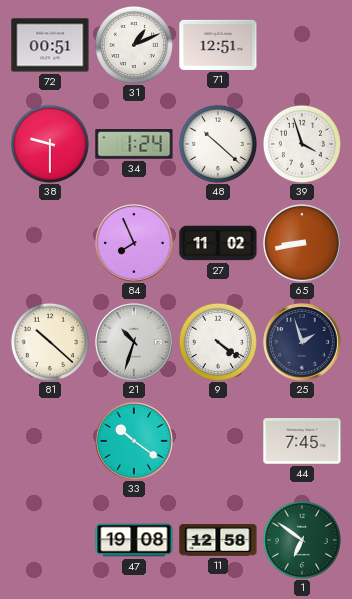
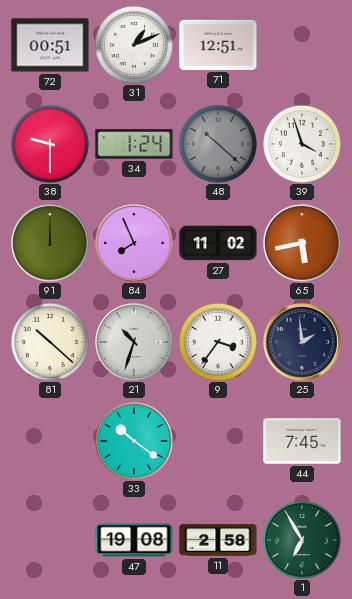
48 dial: white -> grey
91: none -> 12:00
65: 8:43 -> 5:43
9: 4:21 -> 3:36
25: 1:57 -> 1:59
11: 12:58 -> 2:58
1: 6:51 -> 6:55
